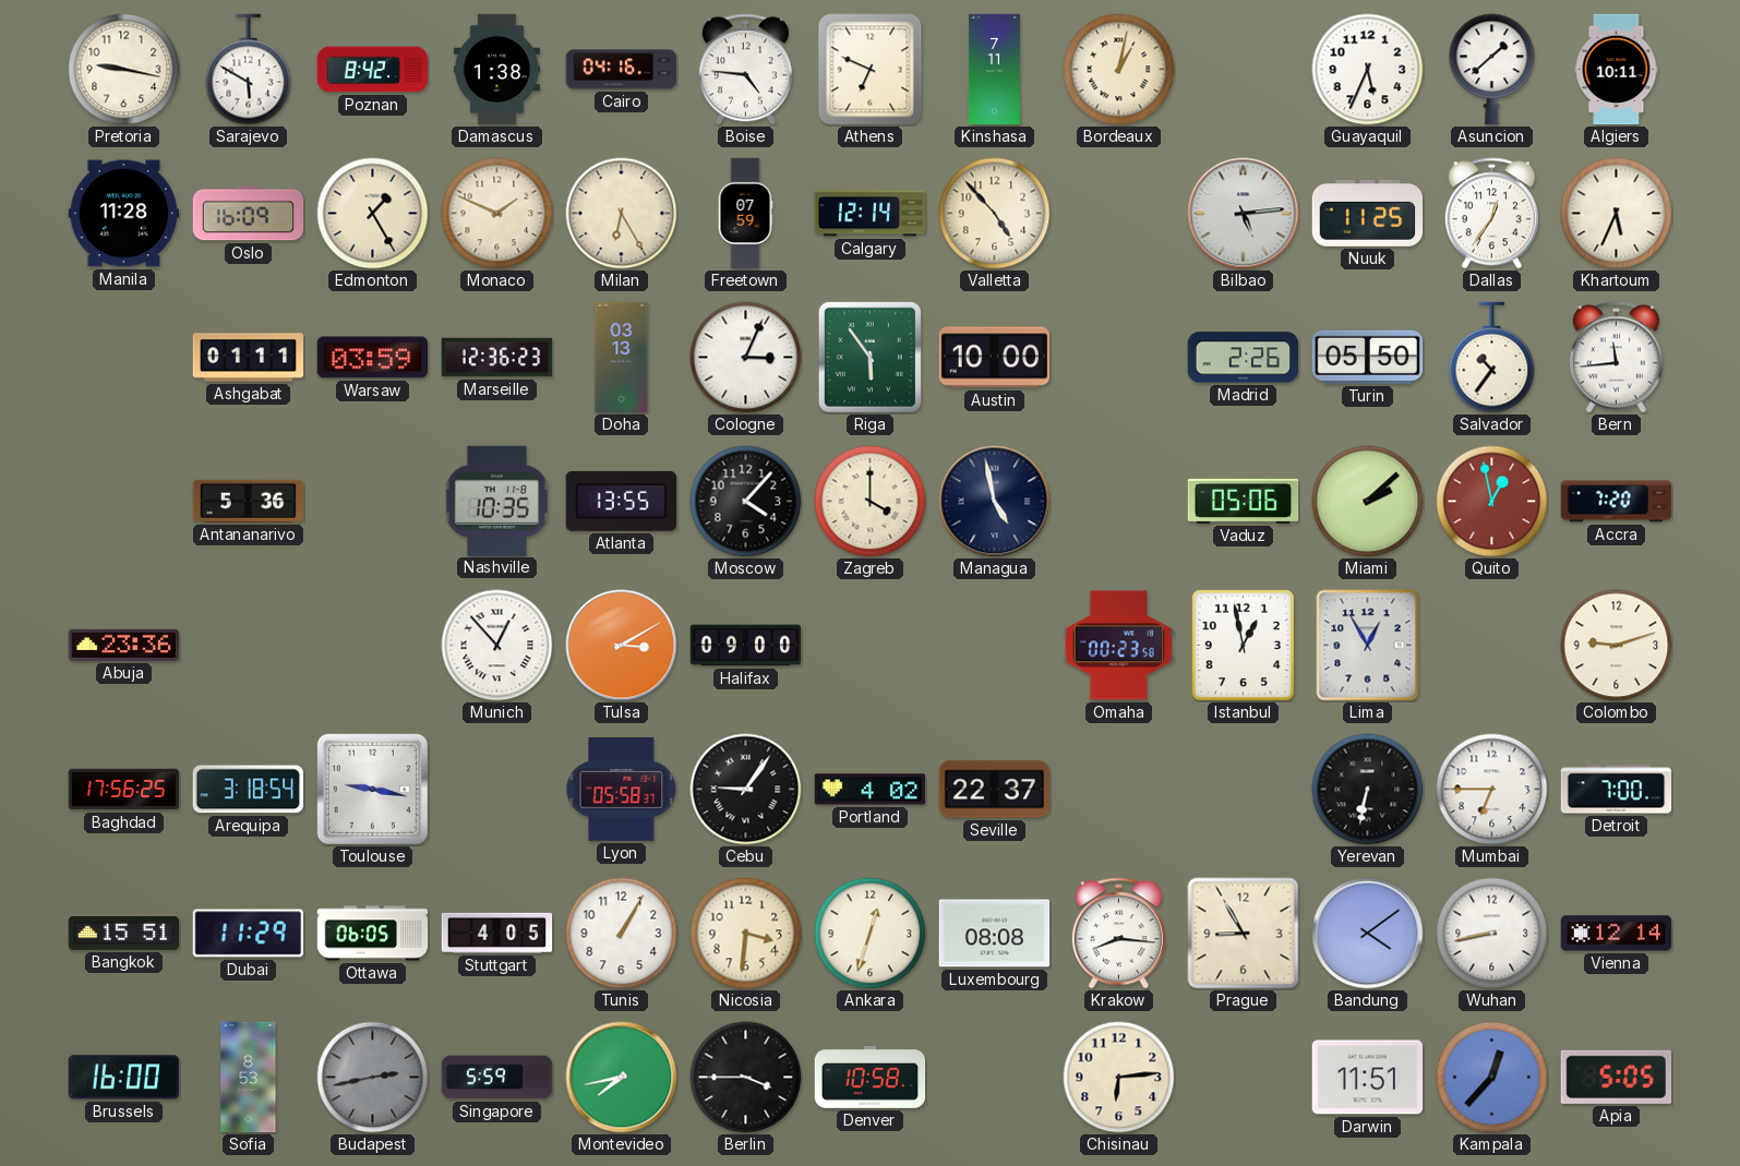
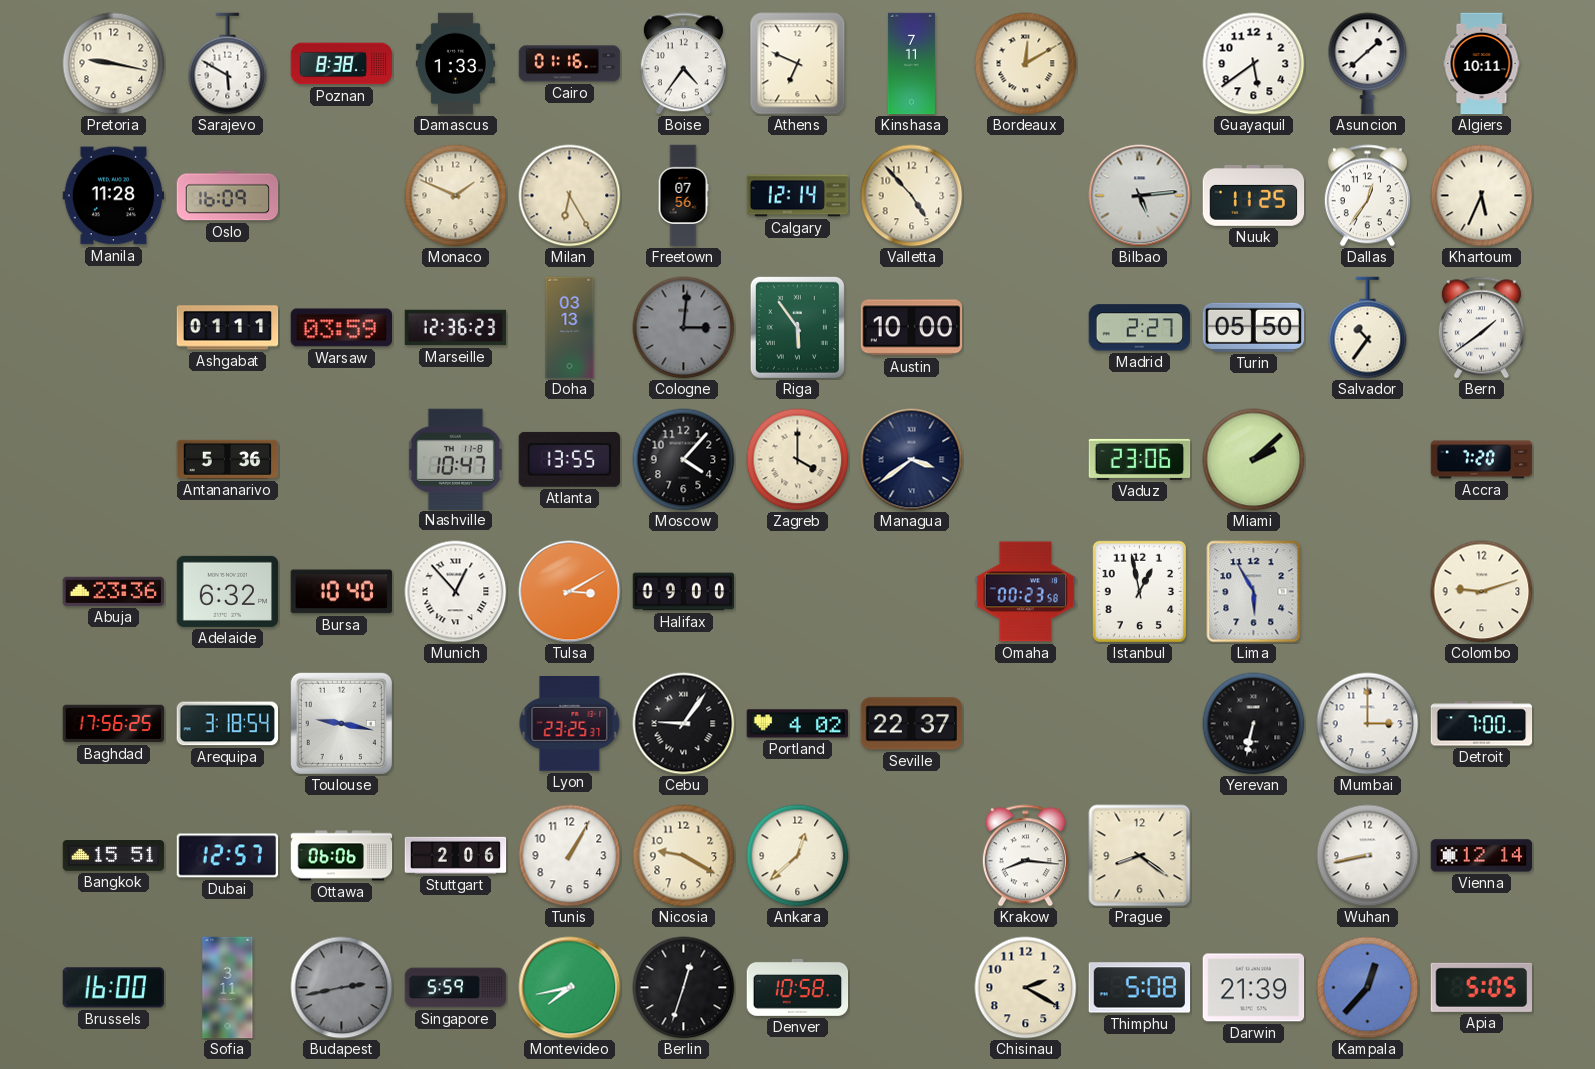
Poznan: 8:42 -> 8:38
Damascus: 1:38 -> 1:33
Cairo: 04:16 -> 01:16
Boise: 4:46 -> 4:36
Bordeaux: 1:02 -> 12:10
Guayaquil: 5:34 -> 5:39
Edmonton: 1:25 -> none
Freetown: 07:59 -> 07:56
Cologne: 3:04 -> 3:01
Cologne dial: white -> grey
Madrid: 2:26 -> 2:27
Bern: 11:44 -> 1:39
Nashville: 10:35 -> 10:47
Managua: 4:58 -> 3:39
Vaduz: 05:06 -> 23:06
Quito: 12:58 -> none
Adelaide: none -> 6:32
Bursa: none -> 10:40
Lima: 12:55 -> 5:55
Lyon: 05:58 -> 23:25
Mumbai: 6:45 -> 3:00
Dubai: 11:29 -> 12:57
Ottawa: 06:05 -> 06:06
Stuttgart: 4:05 -> 2:06
Nicosia: 3:31 -> 9:20
Ankara: 12:33 -> 12:38
Luxembourg: 08:08 -> none
Prague: 8:55 -> 8:21
Bandung: 4:09 -> none
Sofia: 8:53 -> 3:11
Berlin: 3:45 -> 12:33
Chisinau: 6:14 -> 2:20
Thimphu: none -> 5:08
Darwin: 11:51 -> 21:39
